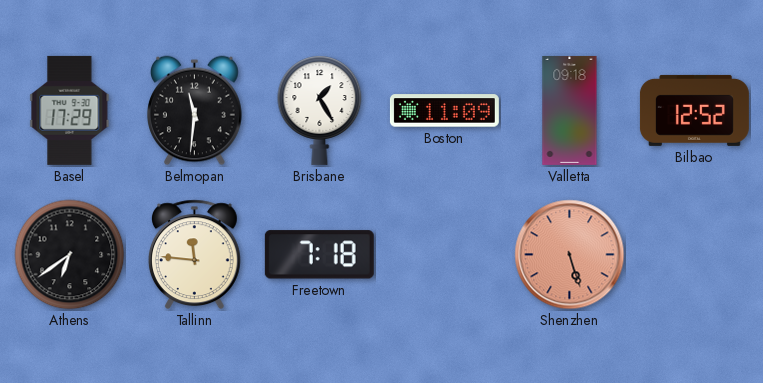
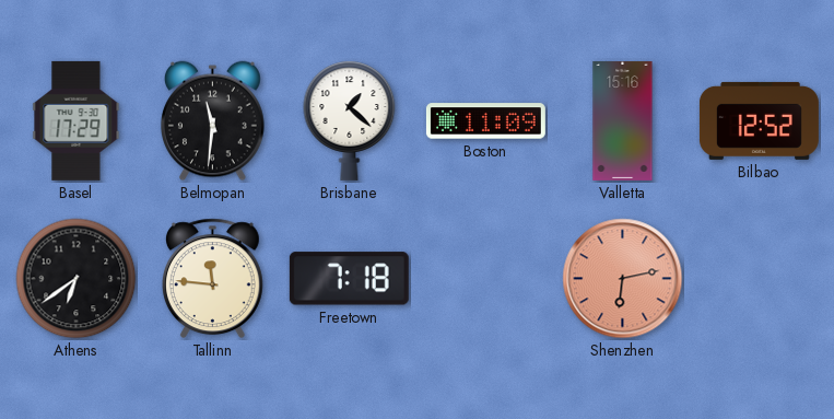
Brisbane: 1:25 -> 1:22
Valletta: 09:18 -> 15:16
Shenzhen: 5:27 -> 6:13
